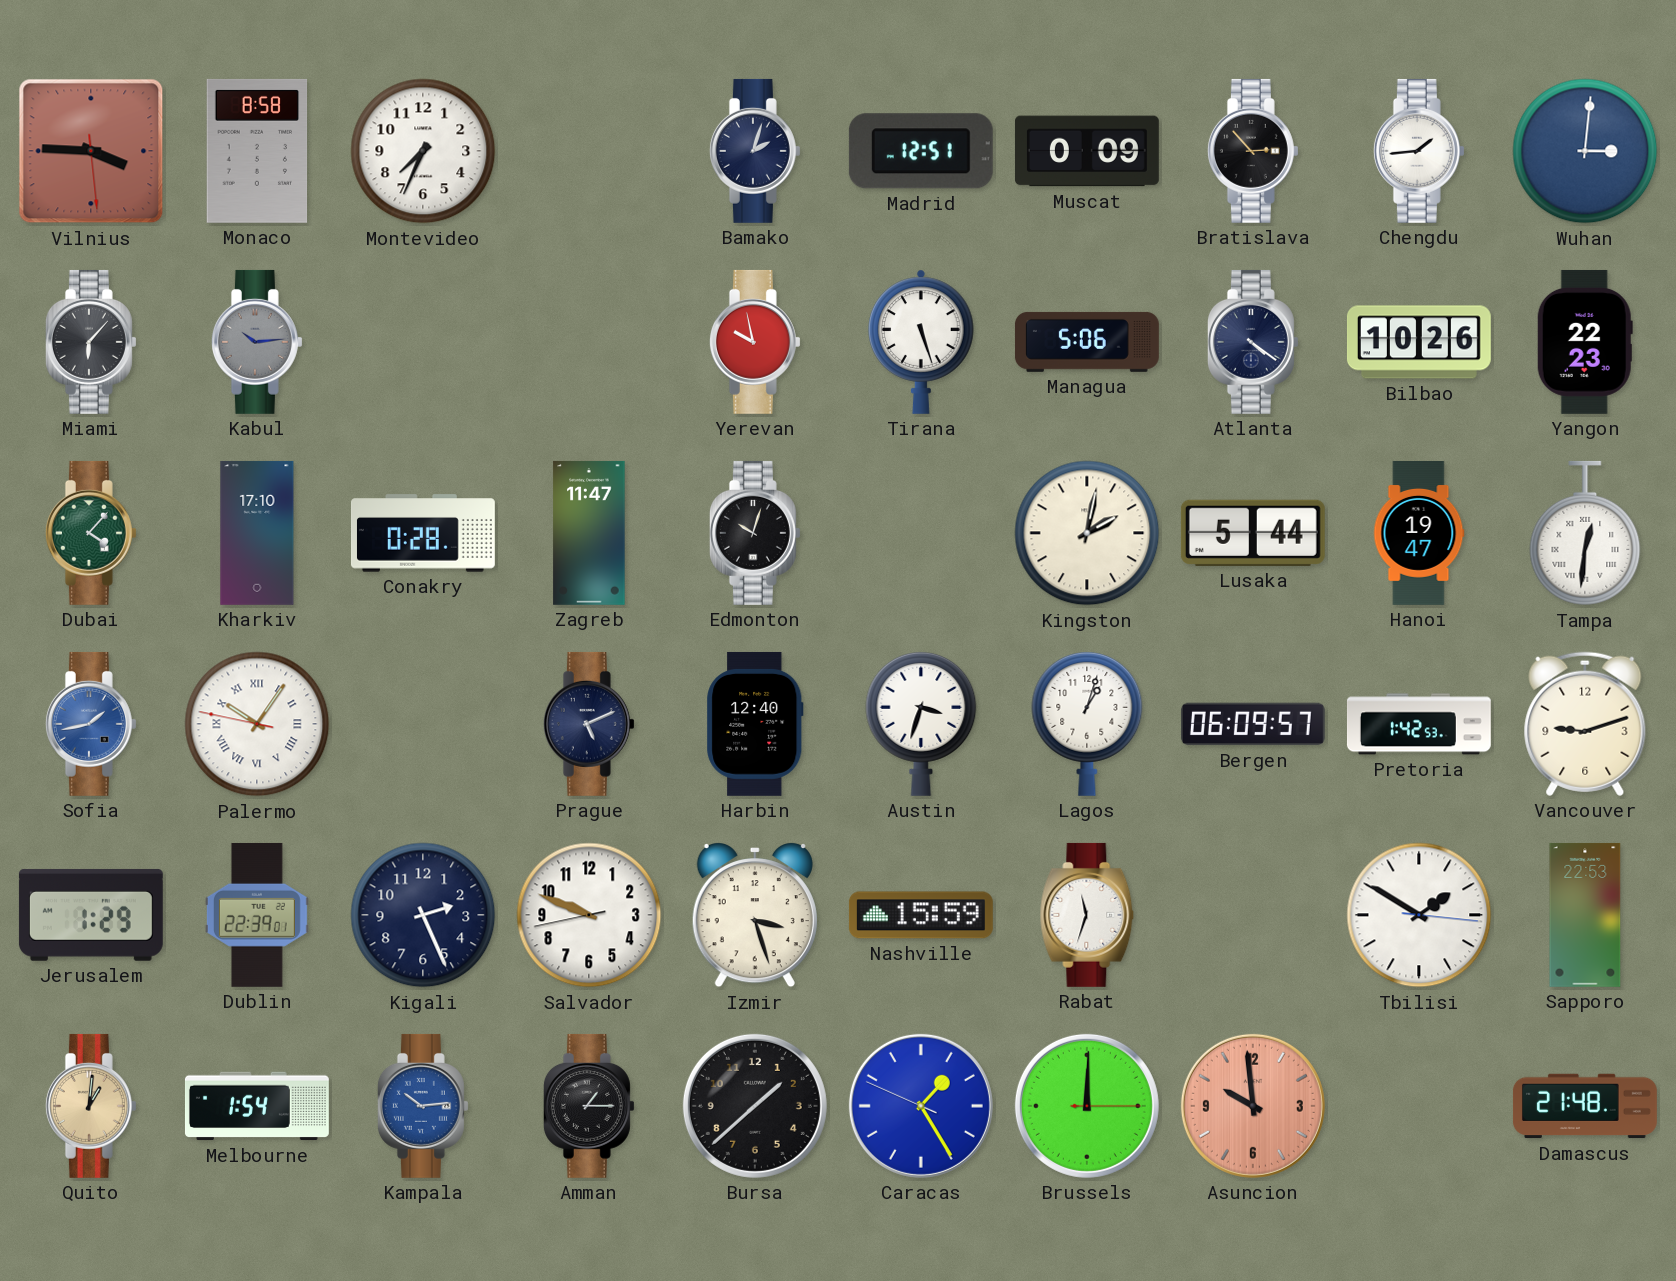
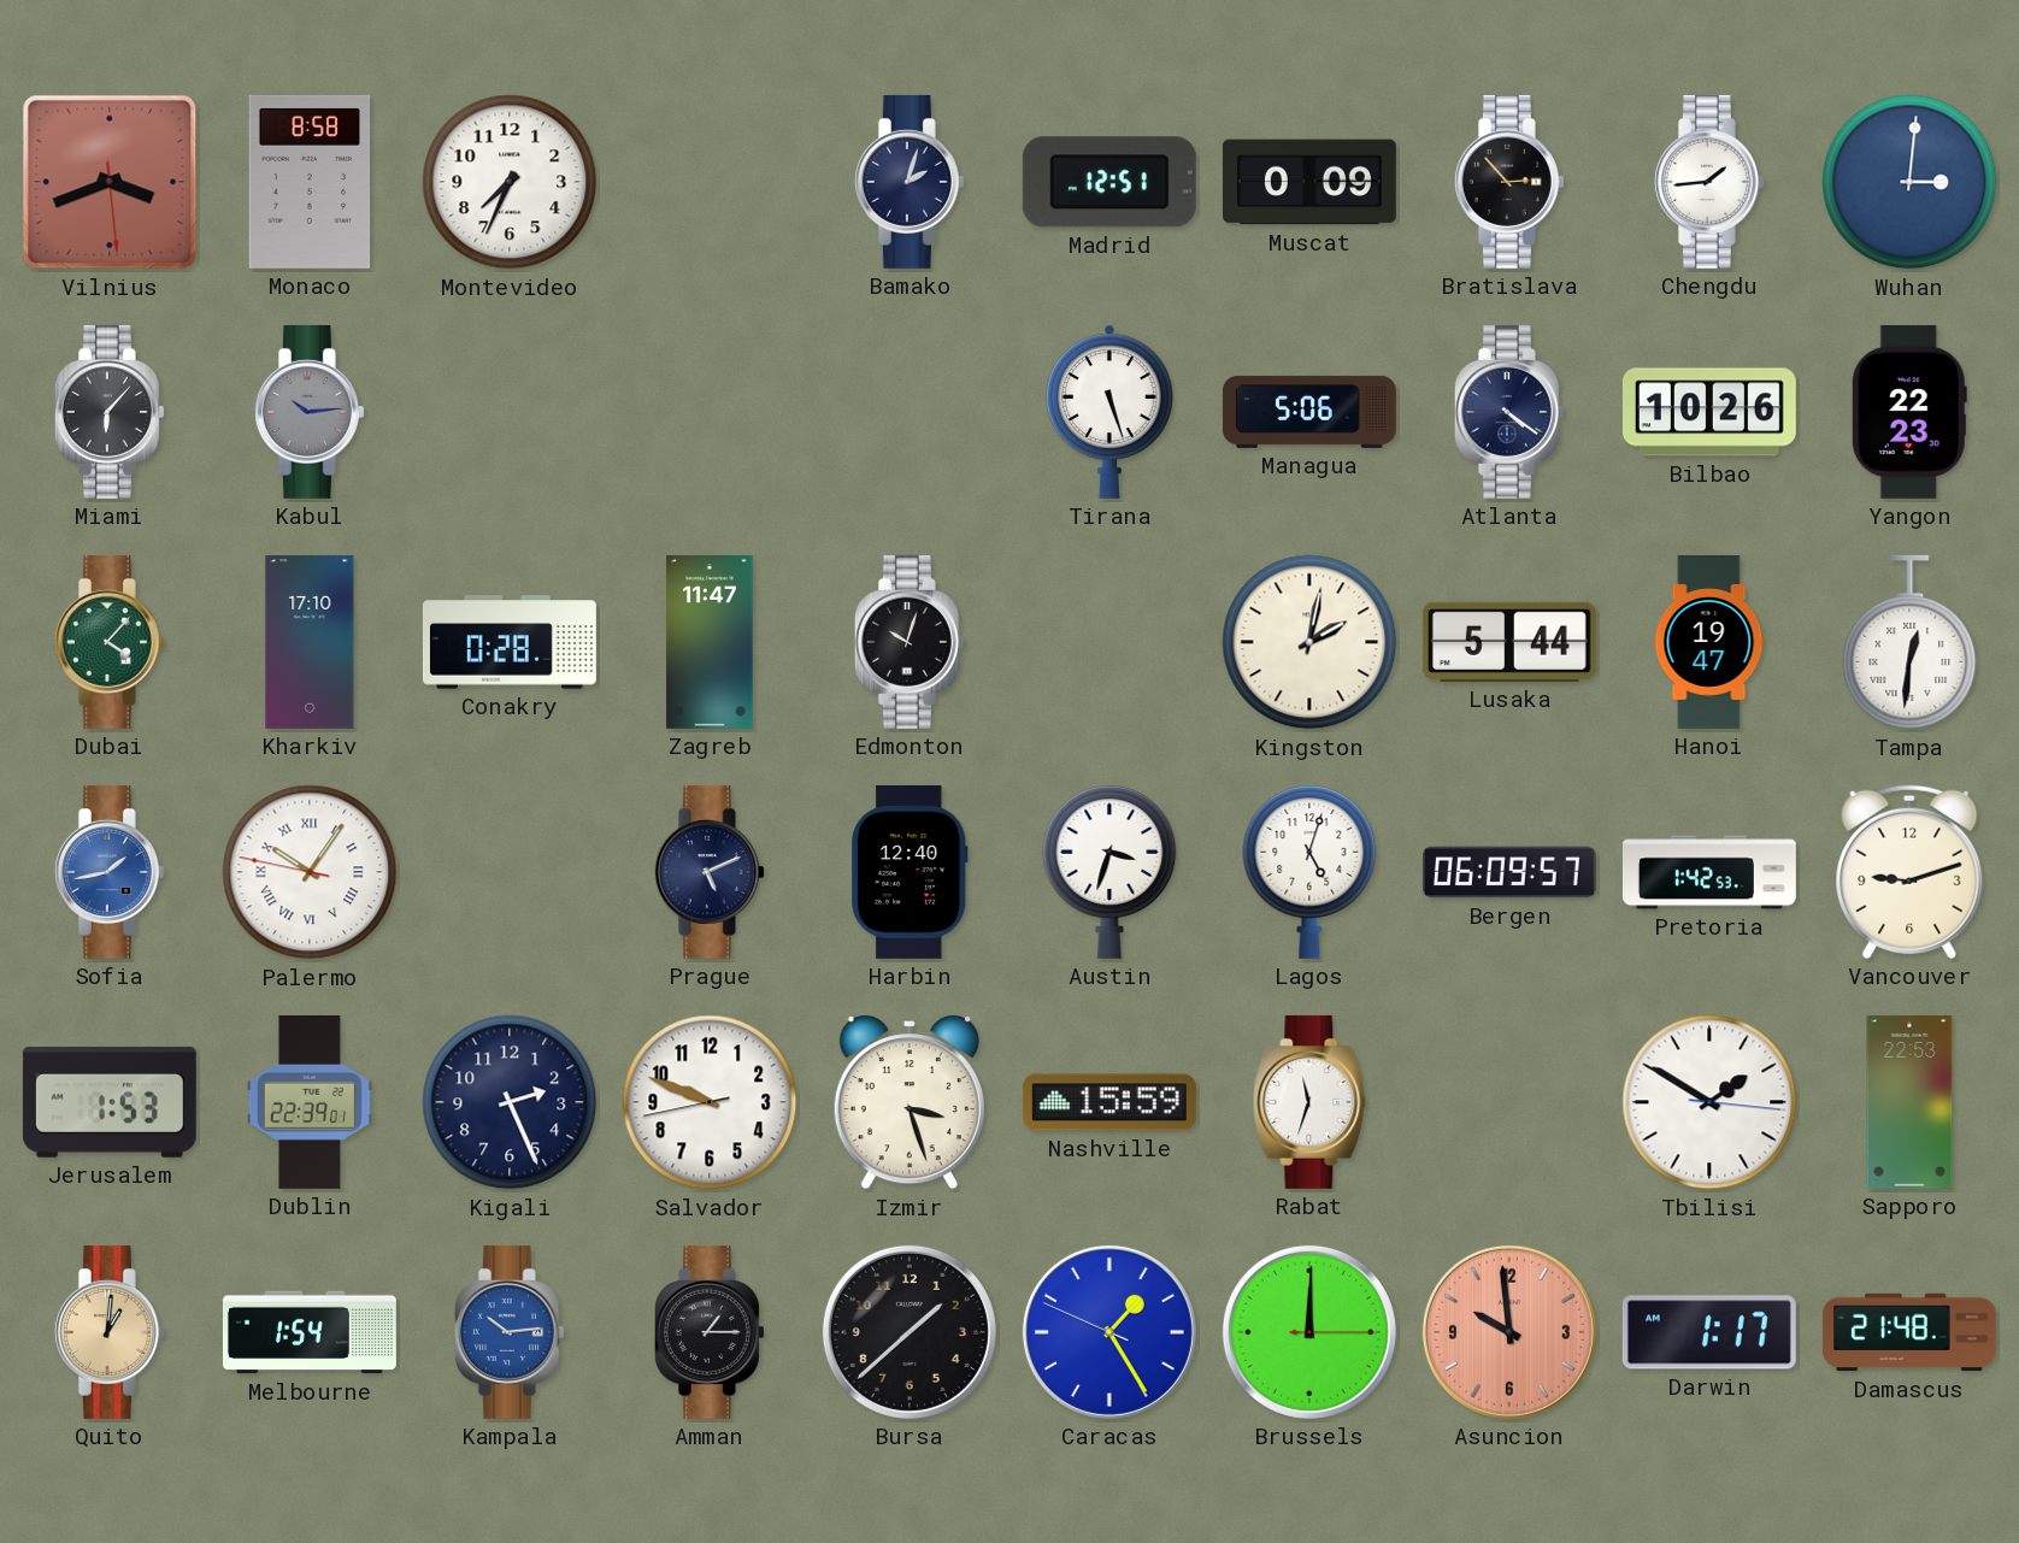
Vilnius: 3:45 -> 3:41
Yerevan: 9:58 -> none
Lagos: 1:03 -> 5:03
Jerusalem: 1:29 -> 1:53
Darwin: none -> 1:17
